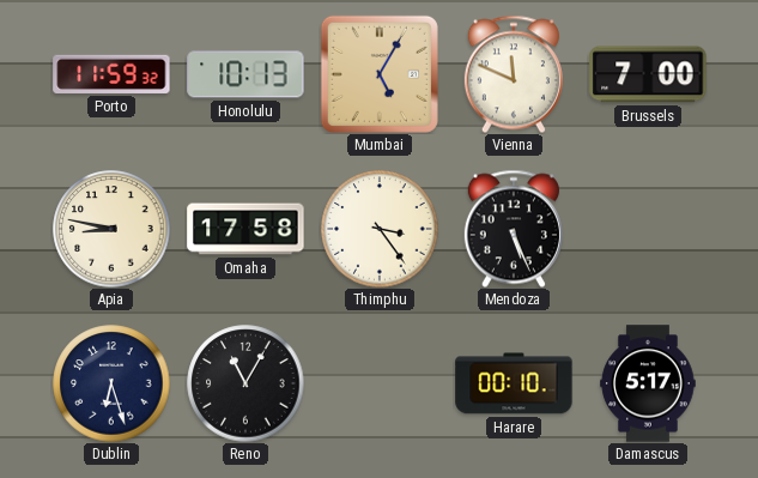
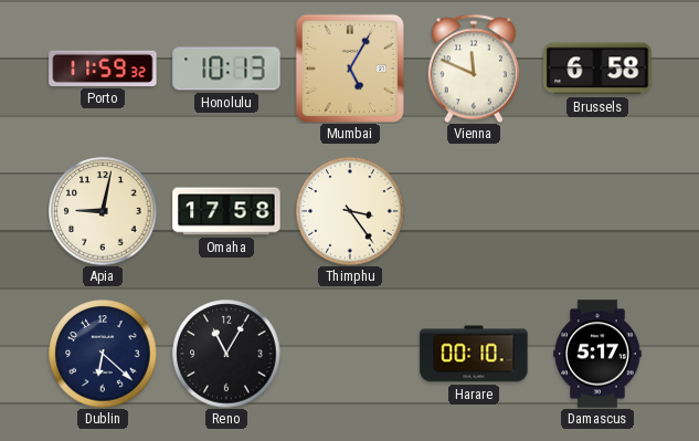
Brussels: 7:00 -> 6:58
Apia: 8:47 -> 9:02
Mendoza: 5:26 -> none
Dublin: 6:27 -> 6:22
